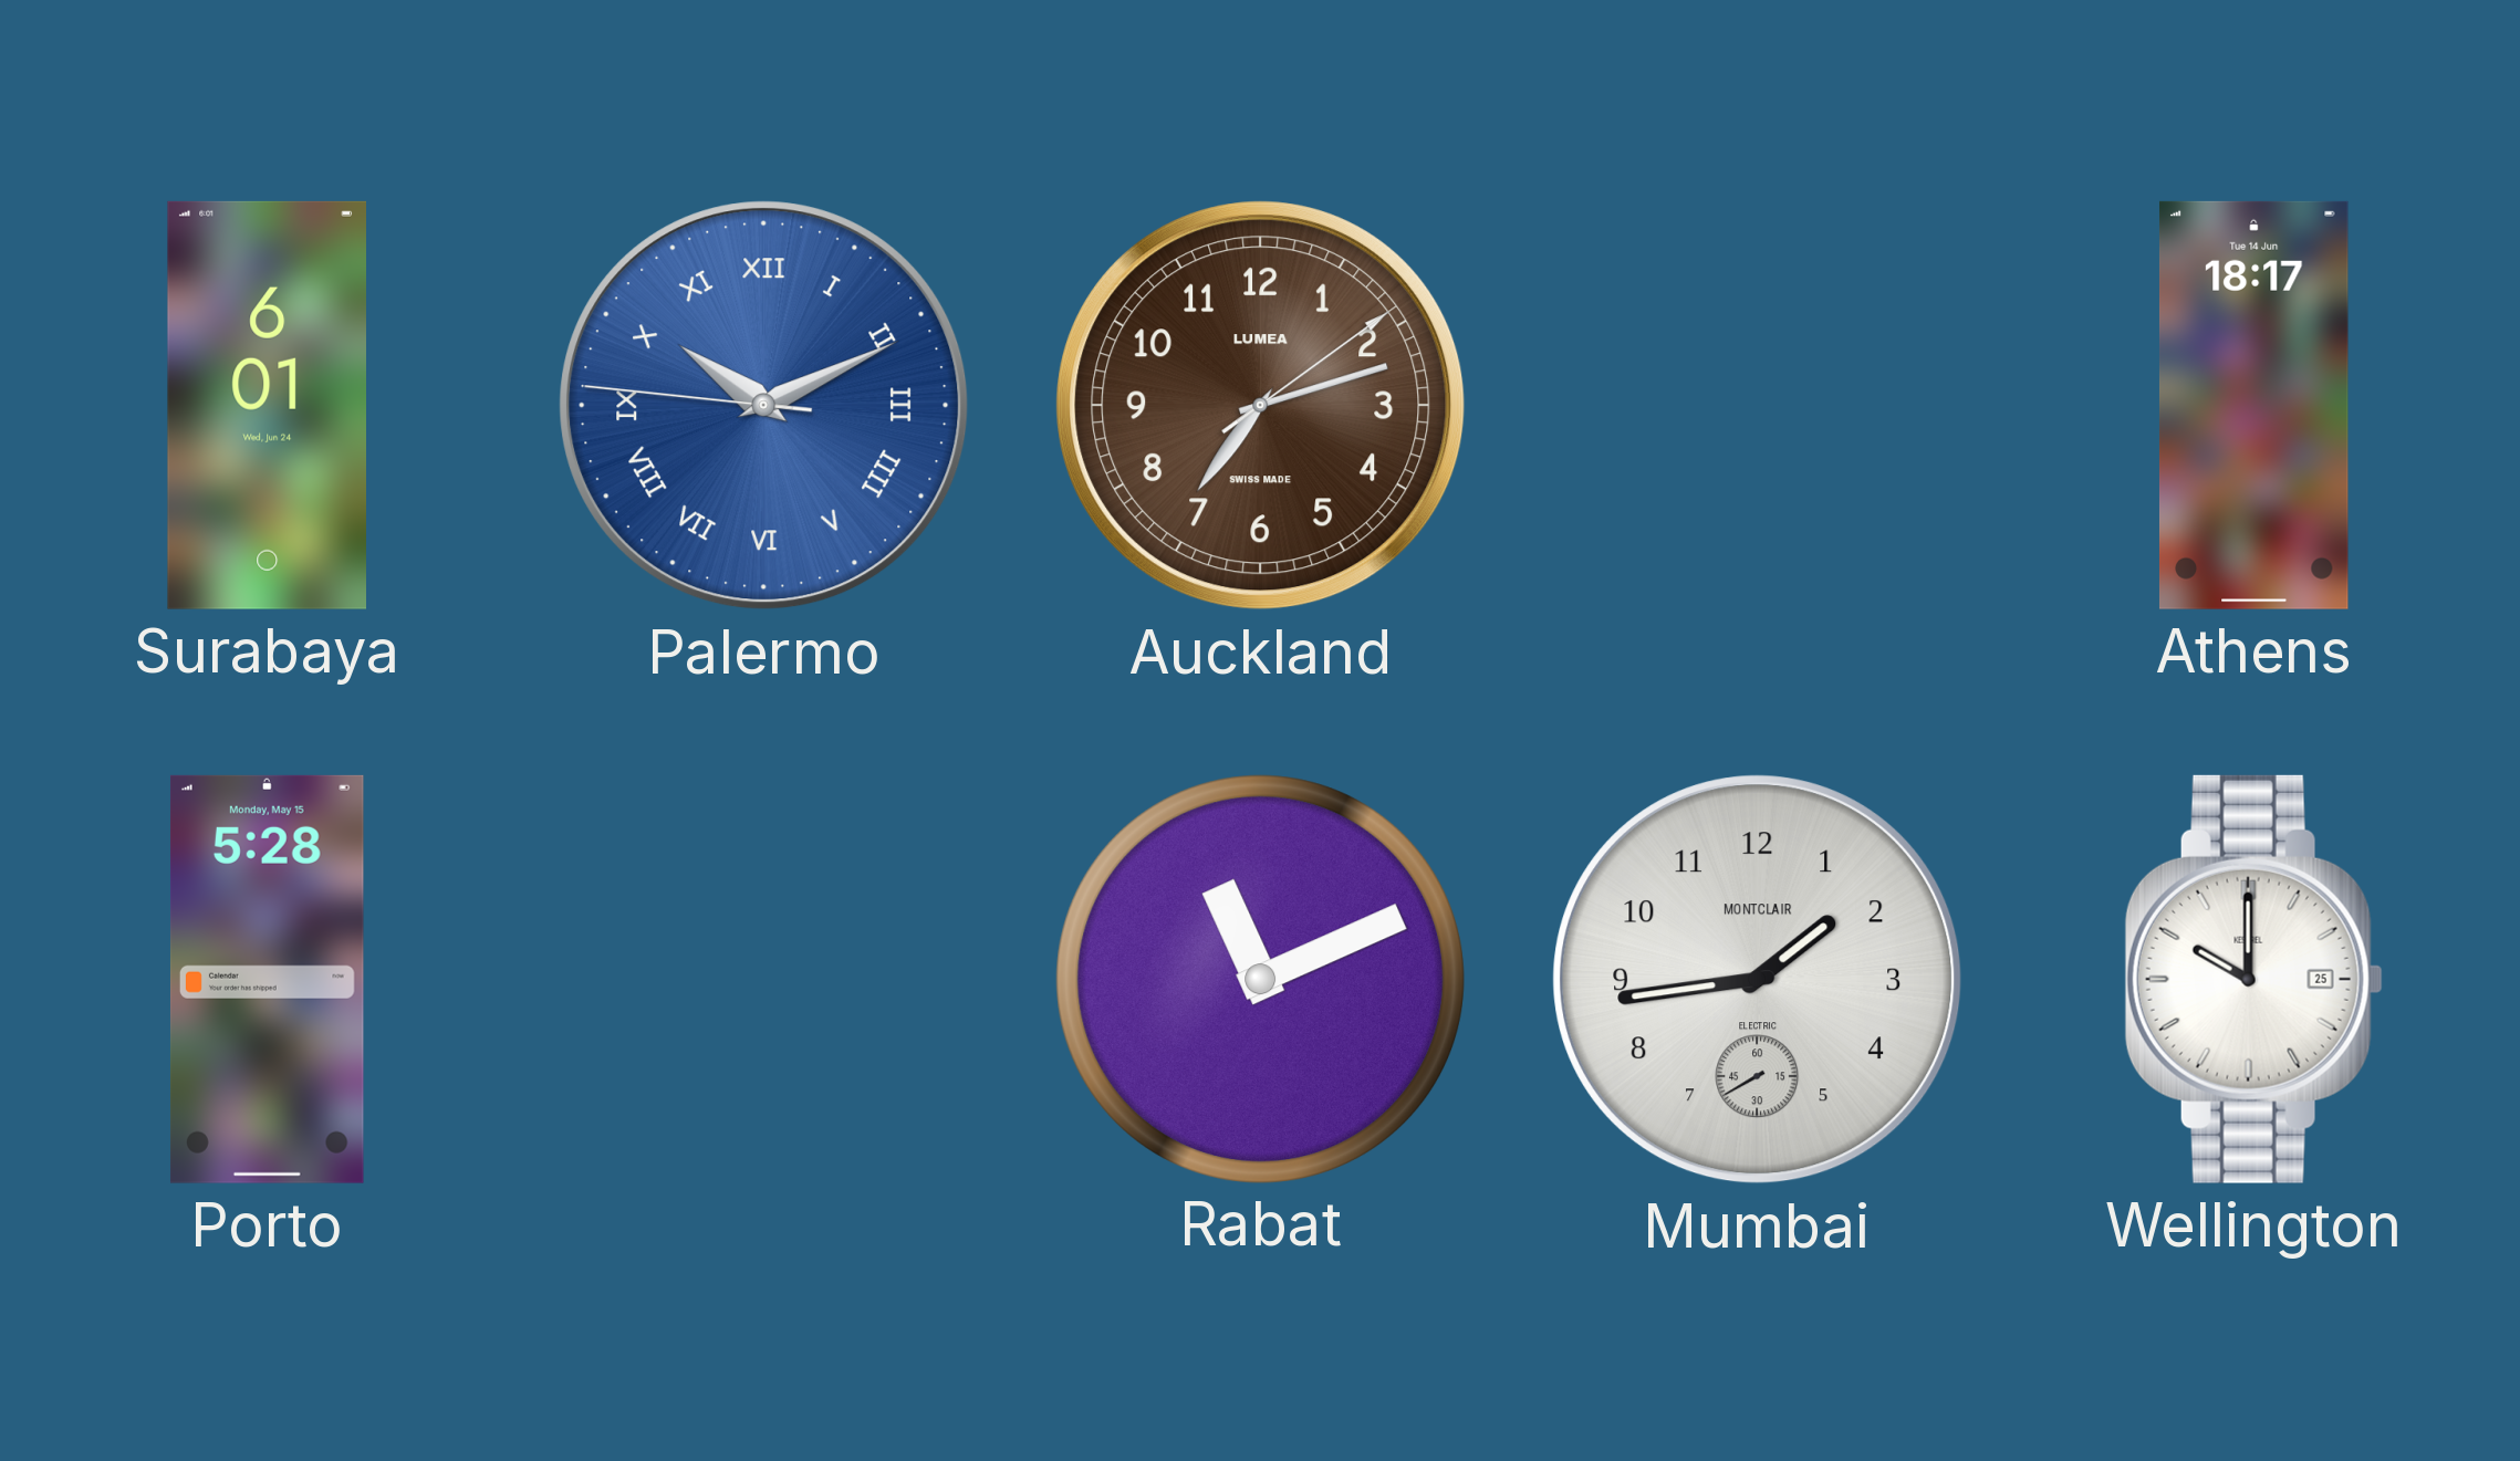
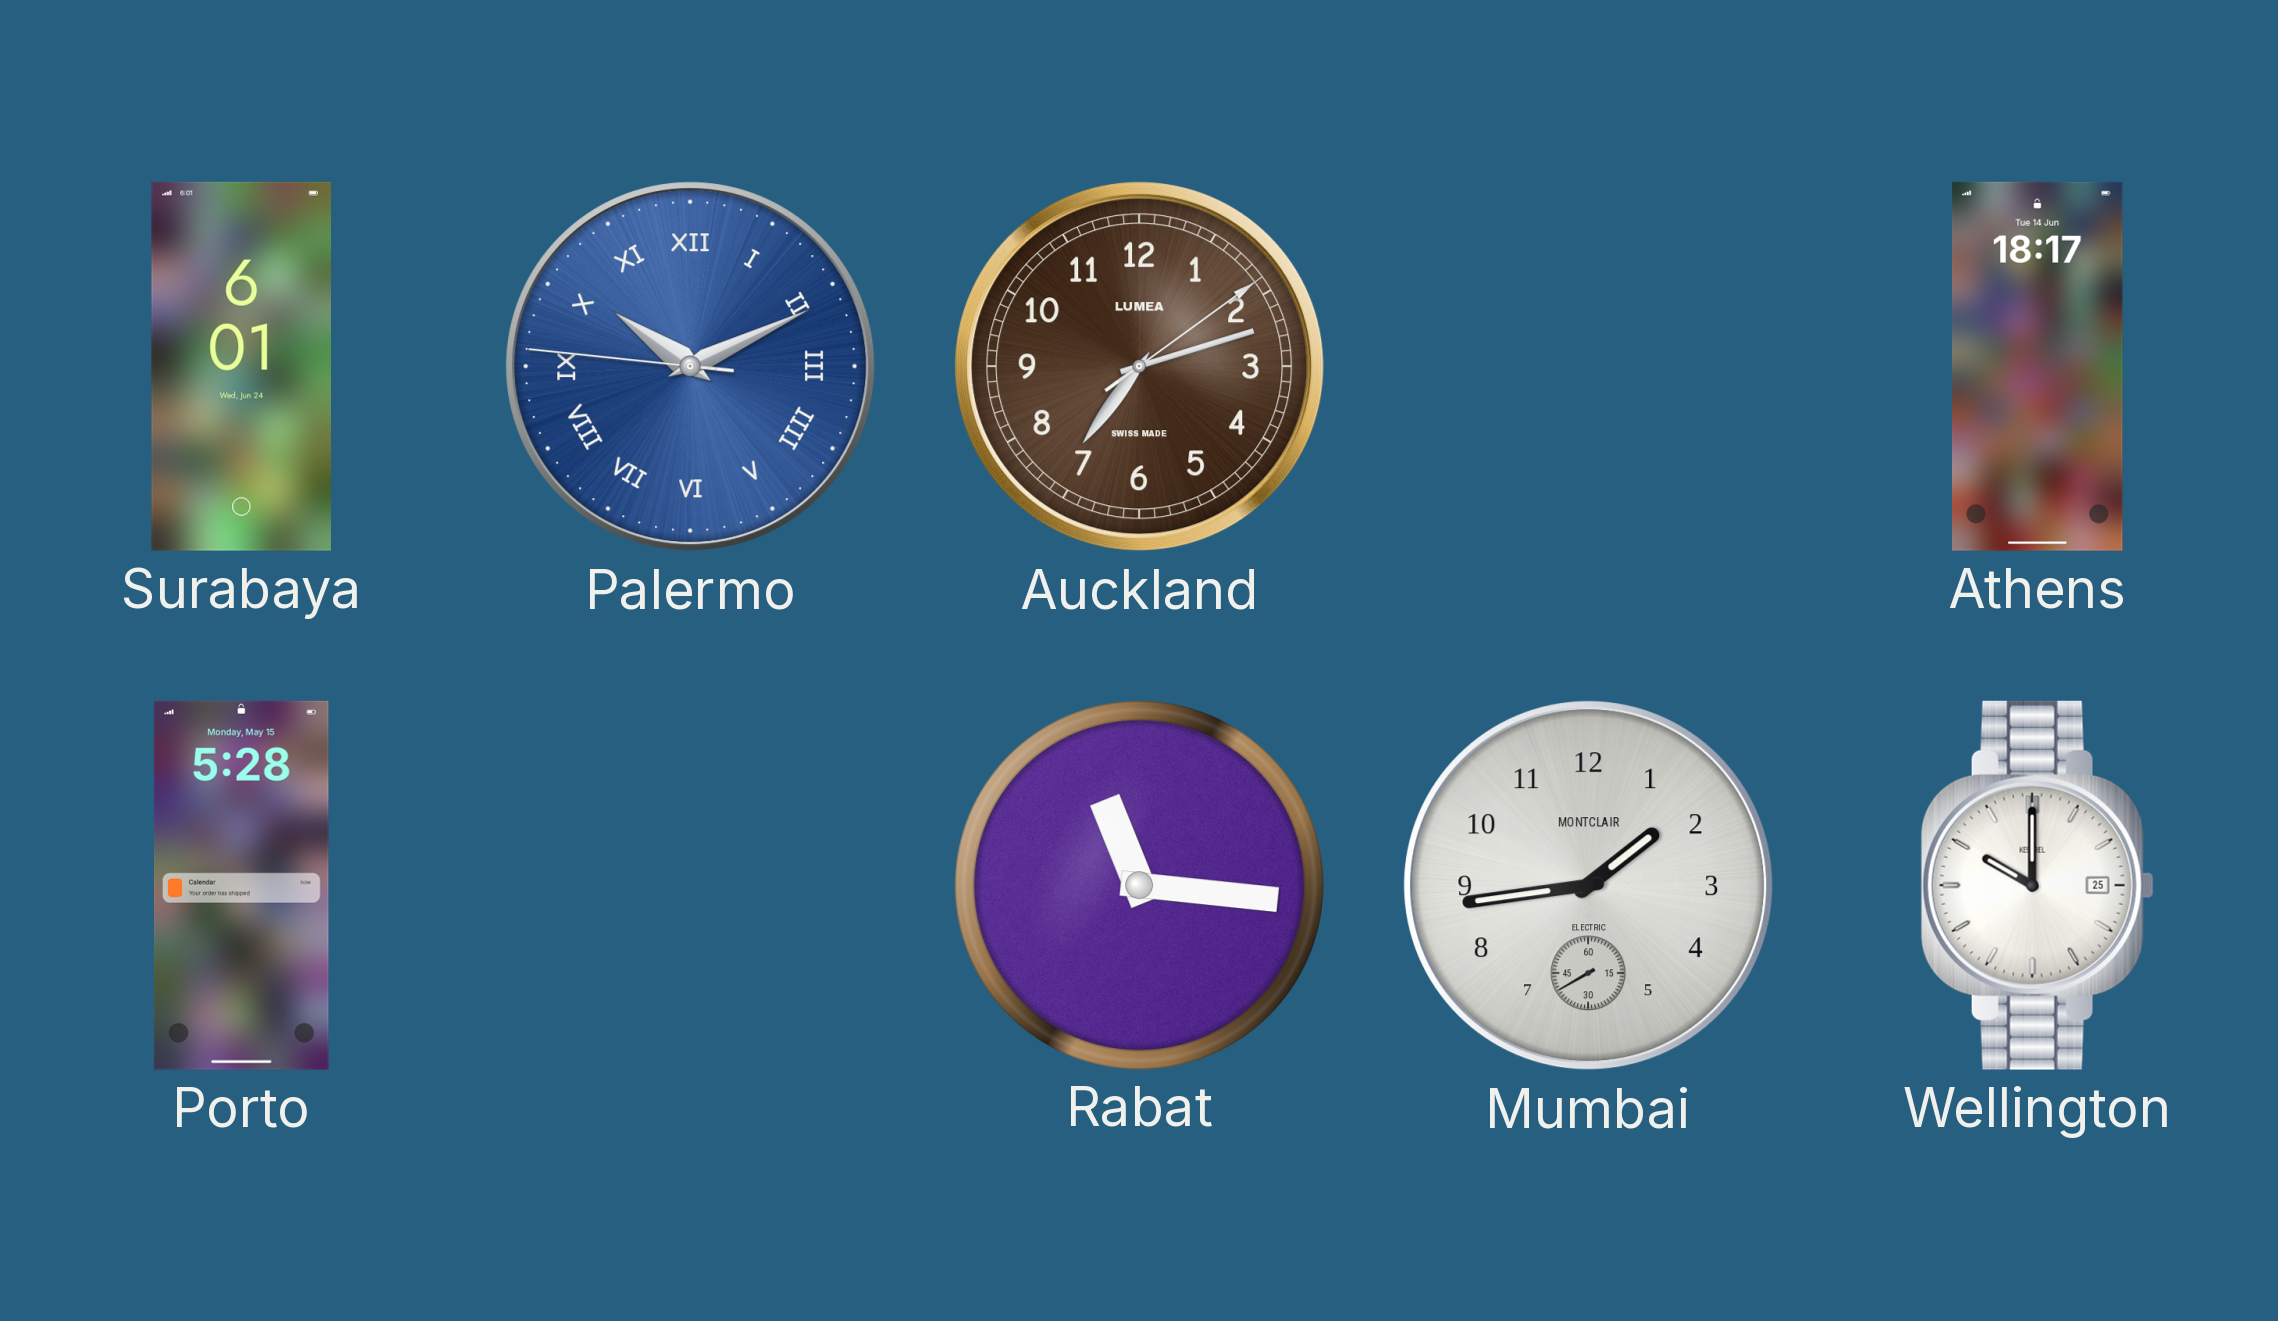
Rabat: 11:11 -> 11:16
